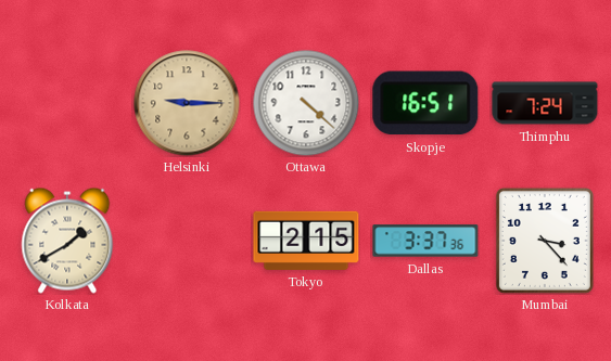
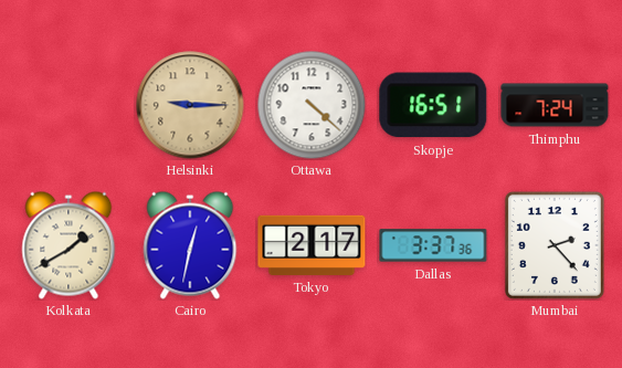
Cairo: none -> 12:32
Tokyo: 2:15 -> 2:17
Mumbai: 3:23 -> 2:23
